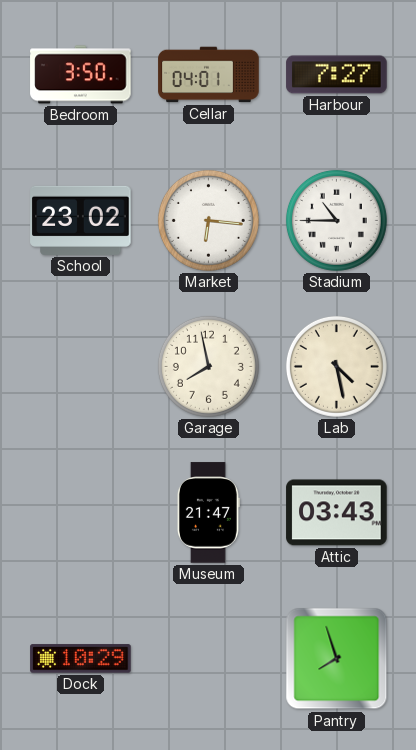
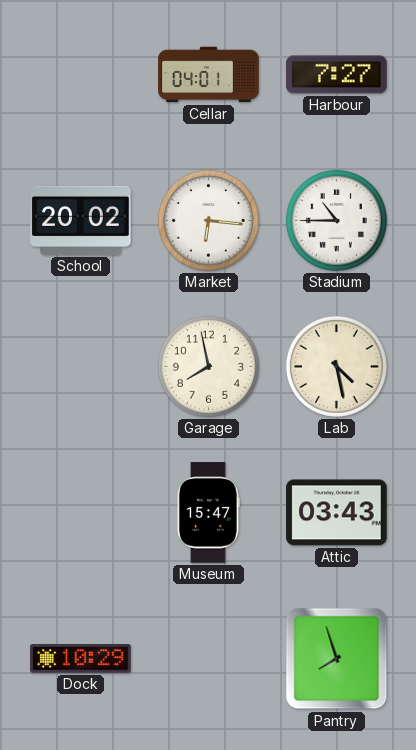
Bedroom: 3:50 -> none
School: 23:02 -> 20:02
Museum: 21:47 -> 15:47
